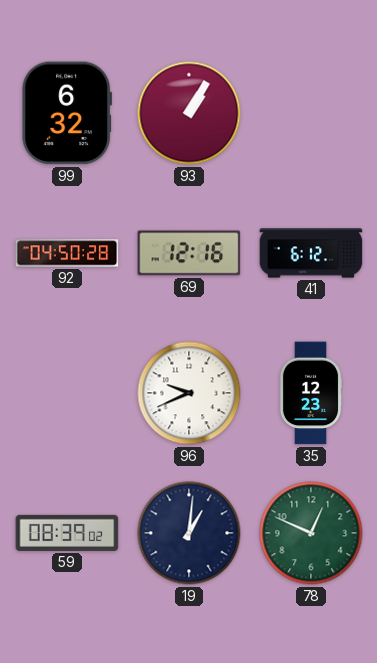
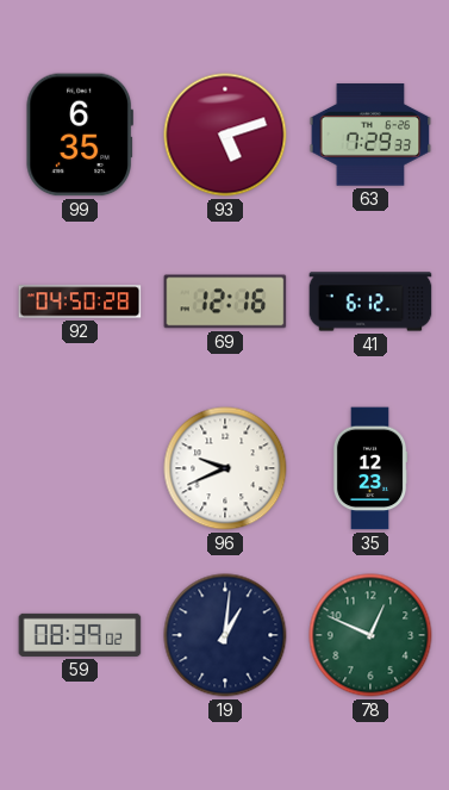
99: 6:32 -> 6:35
93: 1:05 -> 5:12
63: none -> 7:29
